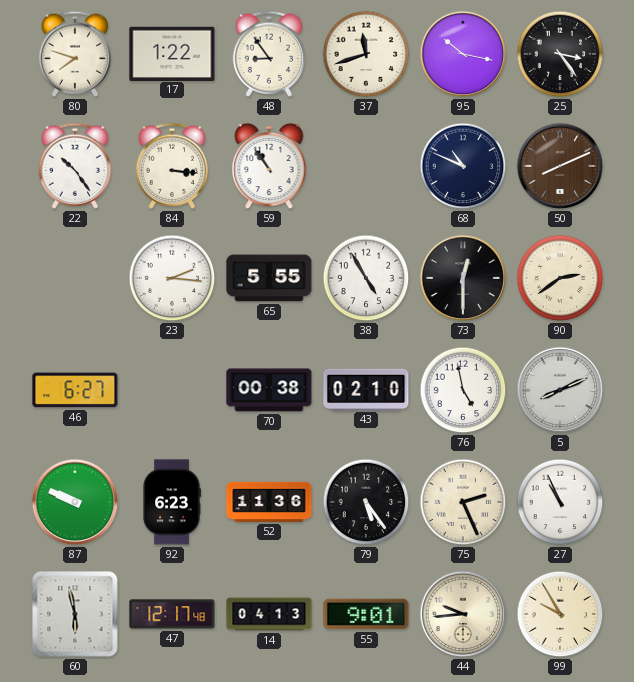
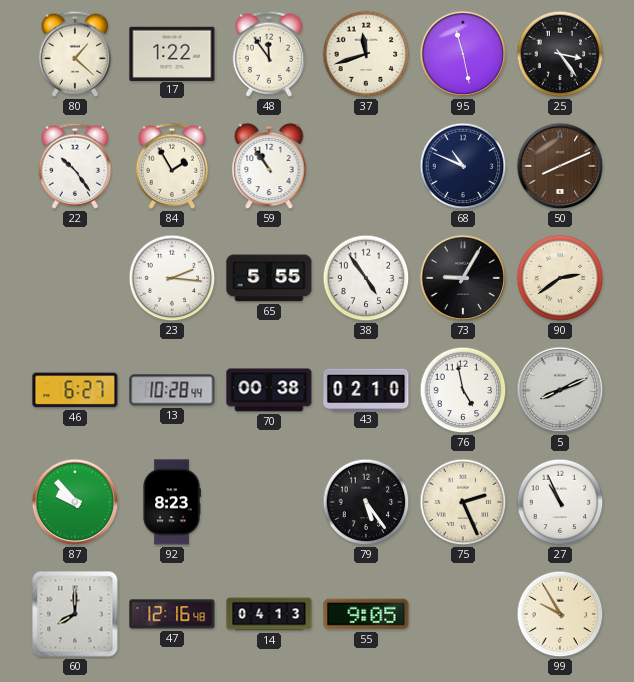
80: 7:48 -> 1:22
48: 8:54 -> 11:54
95: 10:17 -> 11:28
84: 3:16 -> 1:55
38: 4:55 -> 4:54
73: 12:30 -> 9:05
13: none -> 10:28
87: 9:49 -> 9:53
92: 6:23 -> 8:23
52: 11:36 -> none
60: 5:58 -> 8:00
47: 12:17 -> 12:16
55: 9:01 -> 9:05
44: 9:44 -> none
